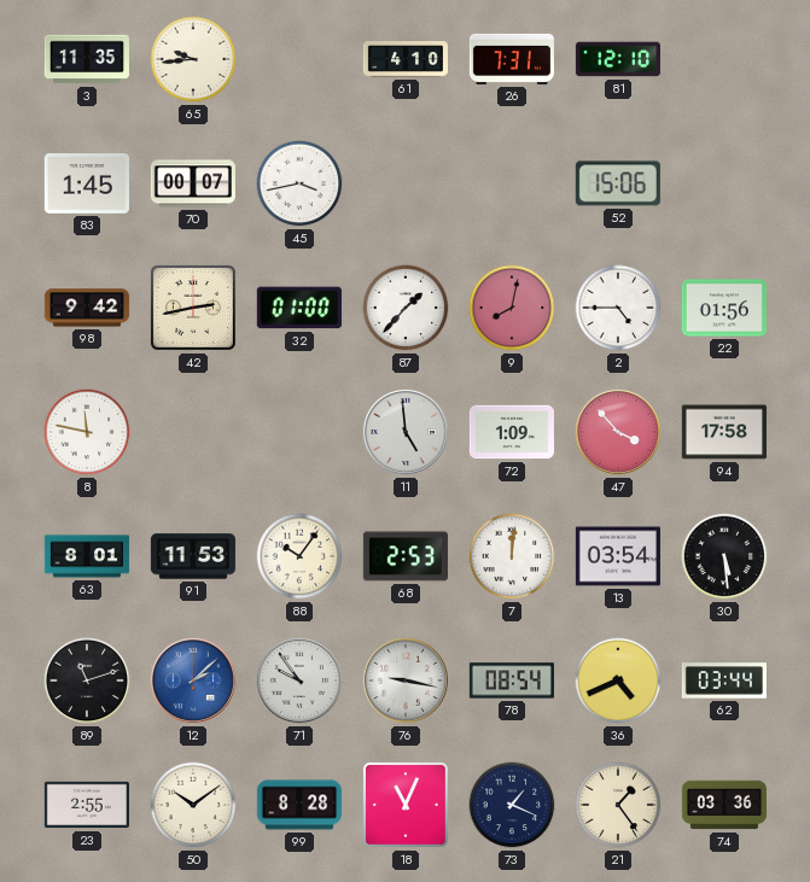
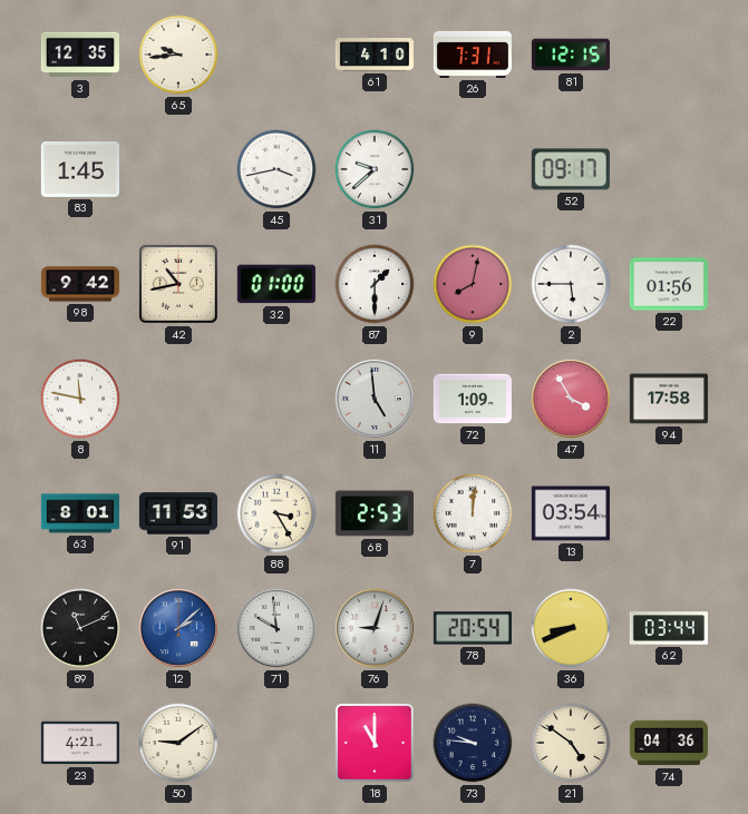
3: 11:35 -> 12:35
81: 12:10 -> 12:15
70: 00:07 -> none
31: none -> 9:38
52: 15:06 -> 09:17
42: 2:43 -> 10:43
87: 1:37 -> 1:30
2: 4:45 -> 5:45
47: 3:53 -> 3:55
88: 10:06 -> 3:25
30: 5:29 -> none
89: 11:12 -> 11:11
71: 9:54 -> 9:59
76: 9:17 -> 9:03
78: 08:54 -> 20:54
36: 4:41 -> 8:41
23: 2:55 -> 4:21
50: 10:09 -> 9:09
99: 8:28 -> none
18: 11:04 -> 11:00
73: 1:19 -> 9:46
21: 1:24 -> 4:51
74: 03:36 -> 04:36
